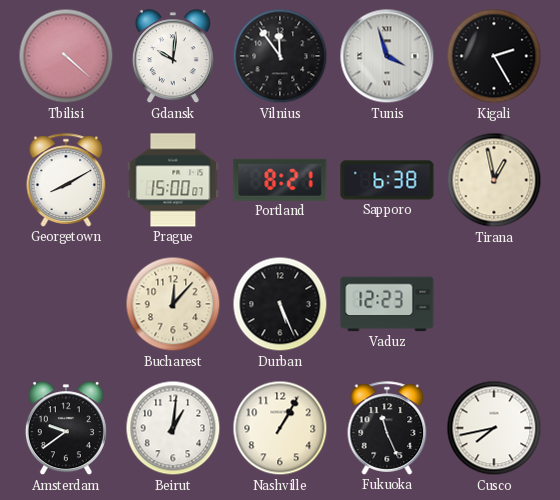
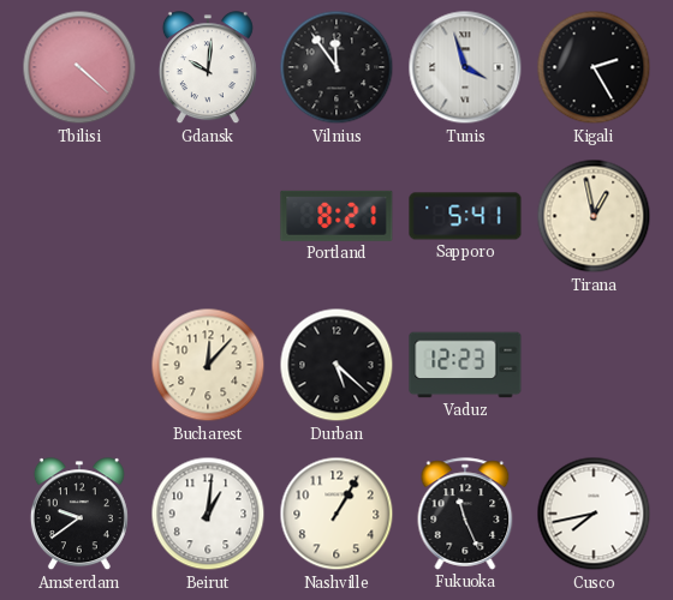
Georgetown: 8:10 -> none
Prague: 15:00 -> none
Sapporo: 6:38 -> 5:41
Durban: 5:26 -> 5:22
